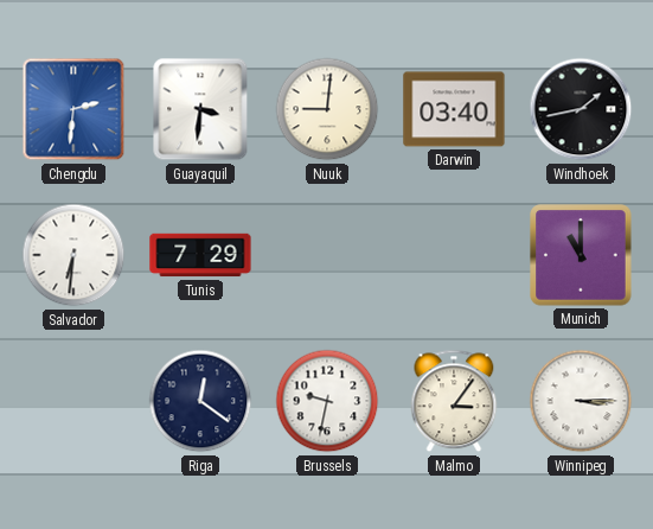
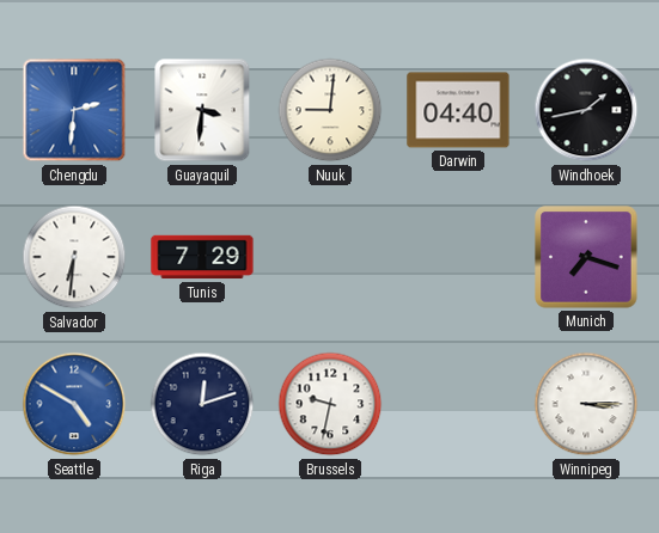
Darwin: 03:40 -> 04:40
Munich: 11:00 -> 7:18
Seattle: none -> 4:50
Riga: 12:21 -> 12:12
Malmo: 3:06 -> none
